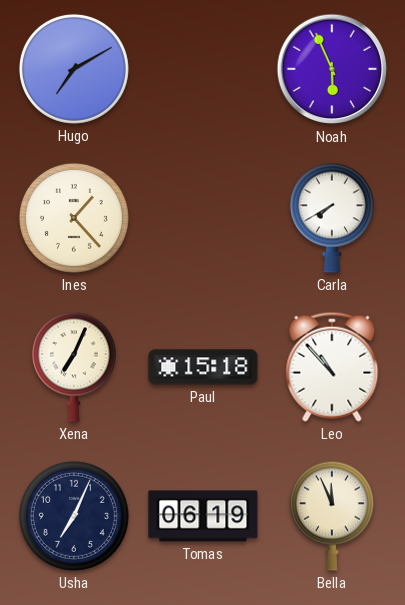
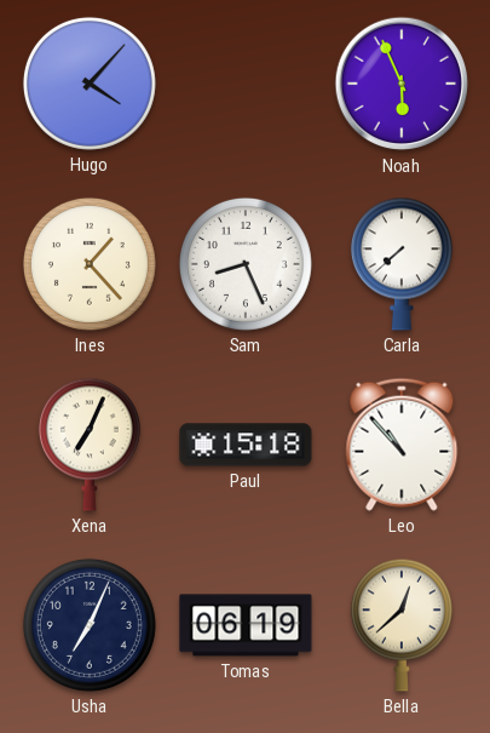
Hugo: 7:10 -> 4:07
Sam: none -> 8:26
Carla: 7:40 -> 7:38
Bella: 11:56 -> 12:38
